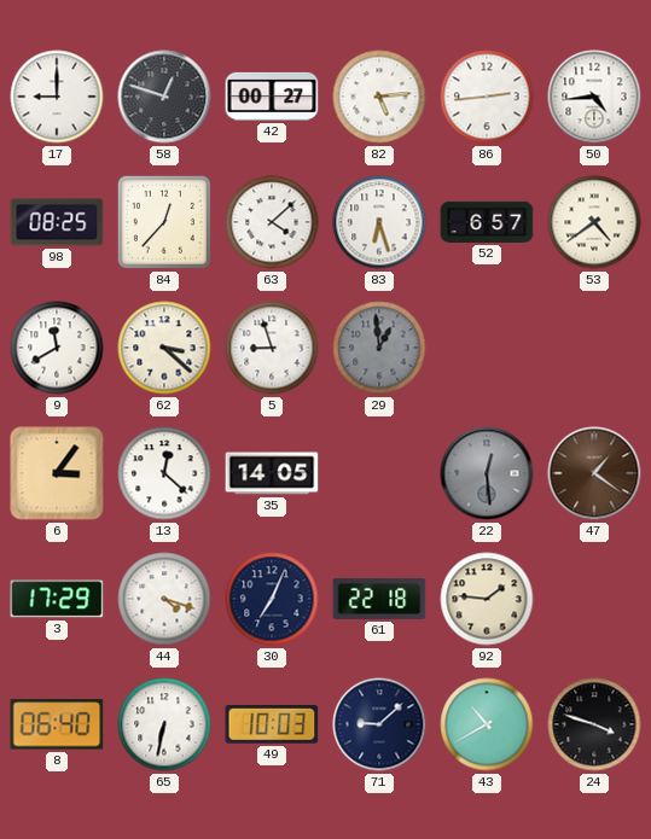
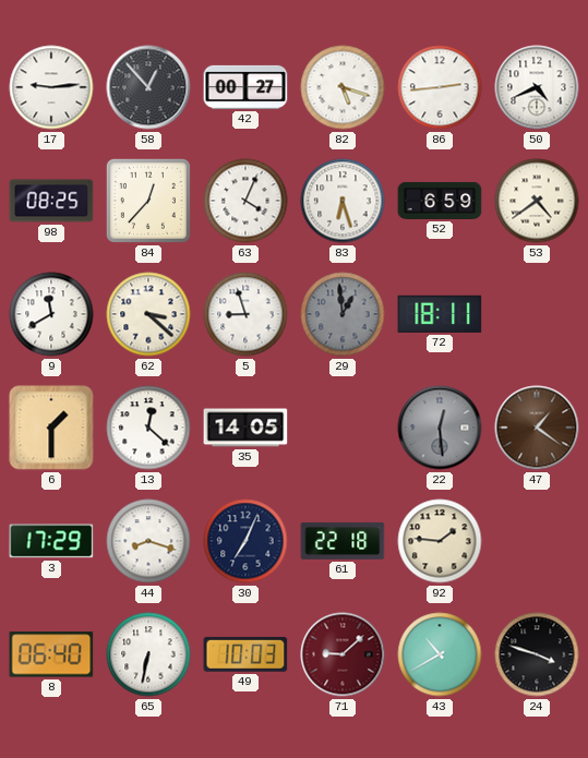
17: 9:00 -> 9:14
58: 12:48 -> 12:53
82: 5:14 -> 5:18
50: 4:44 -> 4:41
63: 4:08 -> 4:04
52: 6:57 -> 6:59
72: none -> 18:11
6: 3:06 -> 1:30
44: 4:18 -> 8:18
71 dial: navy -> burgundy
